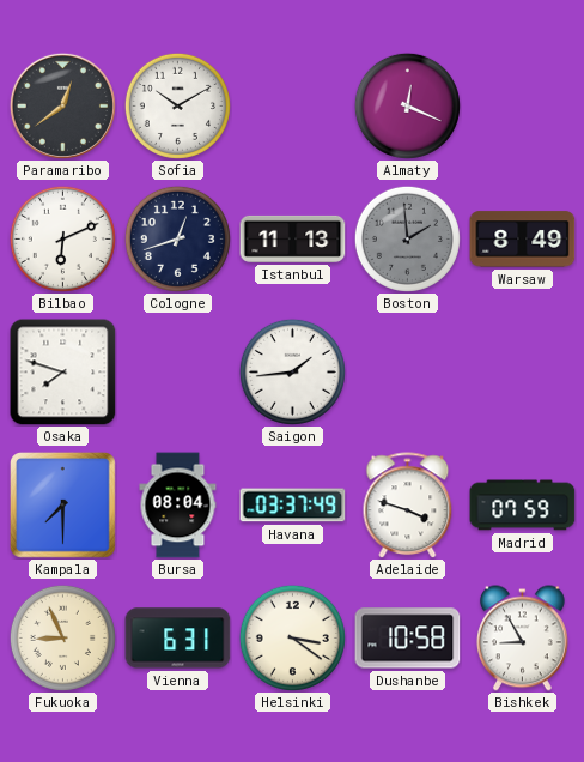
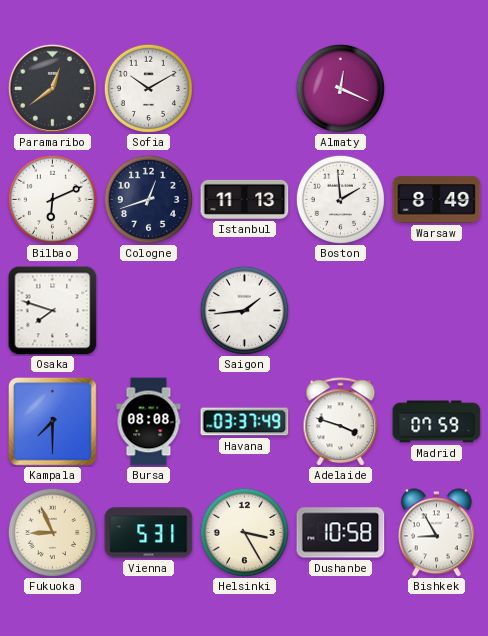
Boston dial: grey -> white
Bursa: 08:04 -> 08:08
Vienna: 6:31 -> 5:31
Helsinki: 3:21 -> 3:25
